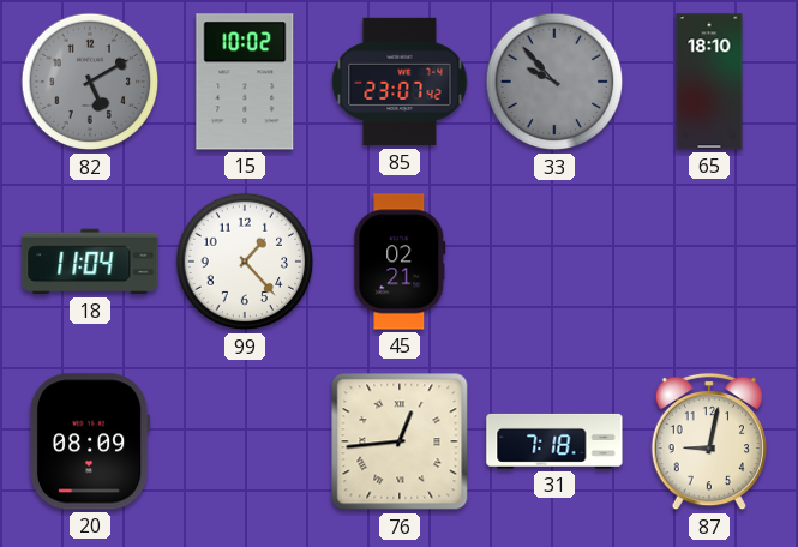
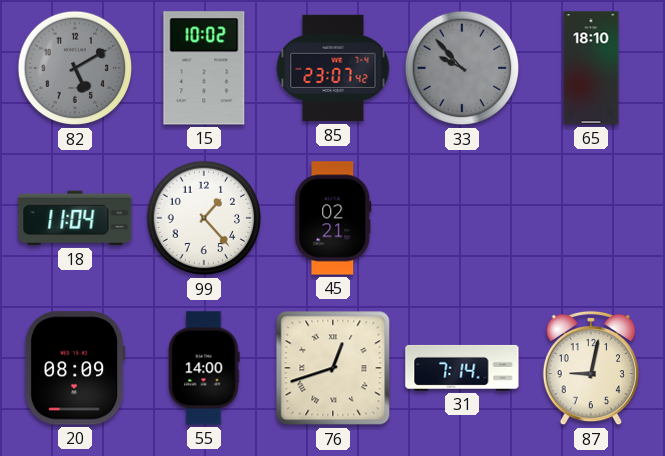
55: none -> 14:00
76: 12:44 -> 12:42
31: 7:18 -> 7:14
